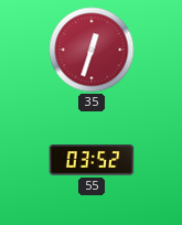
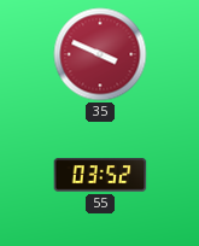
35: 12:33 -> 3:49
